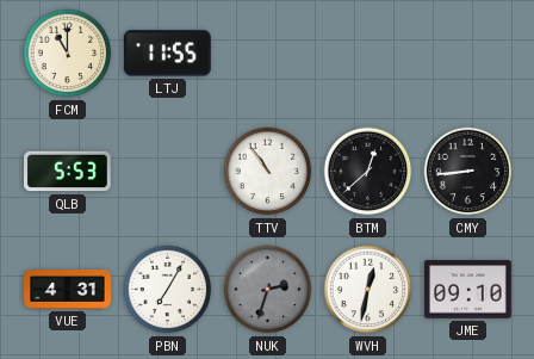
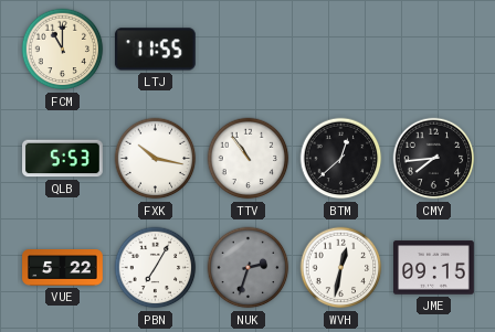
FXK: none -> 10:17
CMY: 8:44 -> 7:44
VUE: 4:31 -> 5:22
JME: 09:10 -> 09:15
